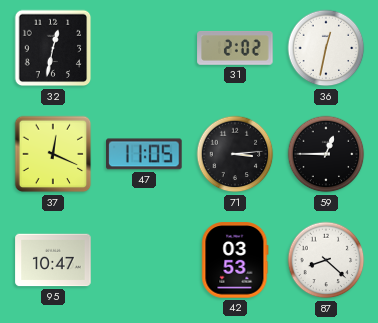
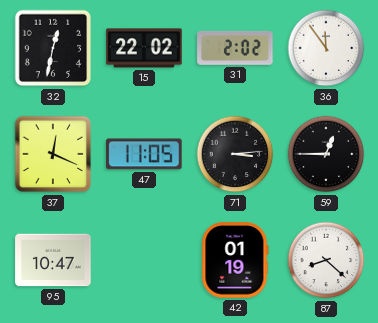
15: none -> 22:02
36: 12:32 -> 11:54
42: 03:53 -> 01:19
